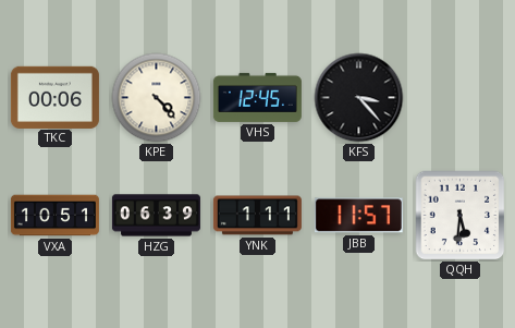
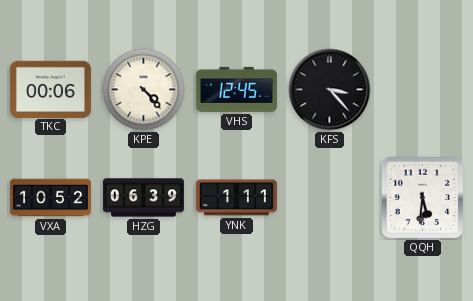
VXA: 10:51 -> 10:52
JBB: 11:57 -> none
